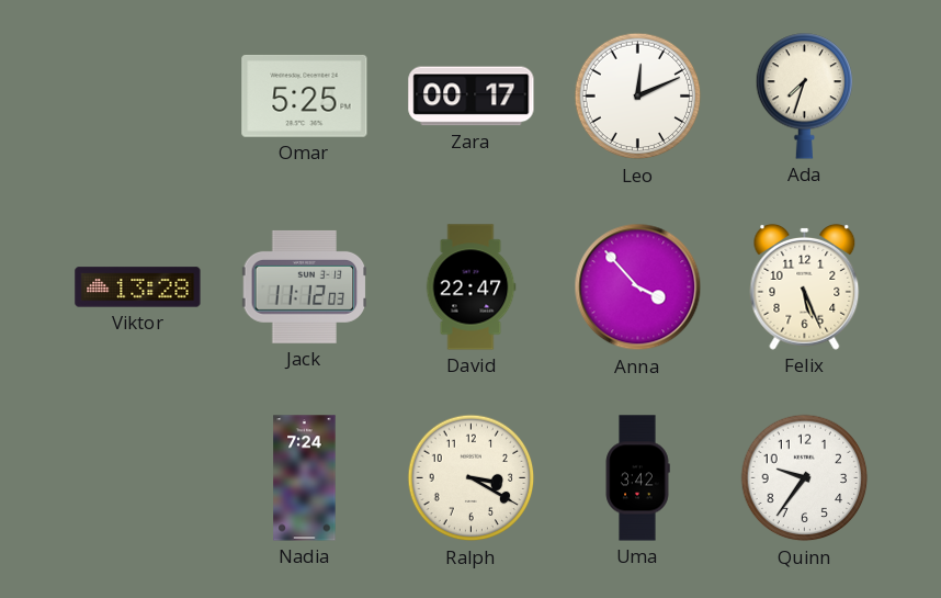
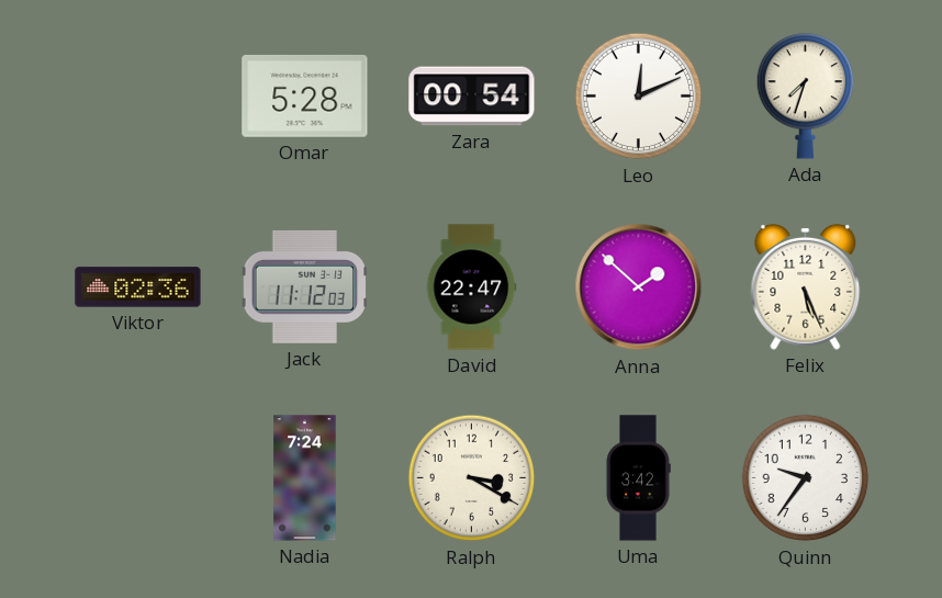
Omar: 5:25 -> 5:28
Zara: 00:17 -> 00:54
Viktor: 13:28 -> 02:36
Anna: 3:53 -> 1:52
